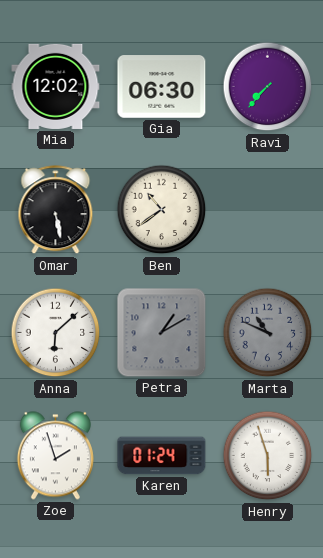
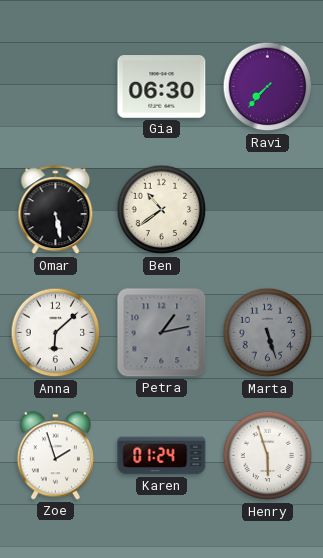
Mia: 12:02 -> none
Petra: 1:10 -> 1:13
Marta: 10:49 -> 5:27
